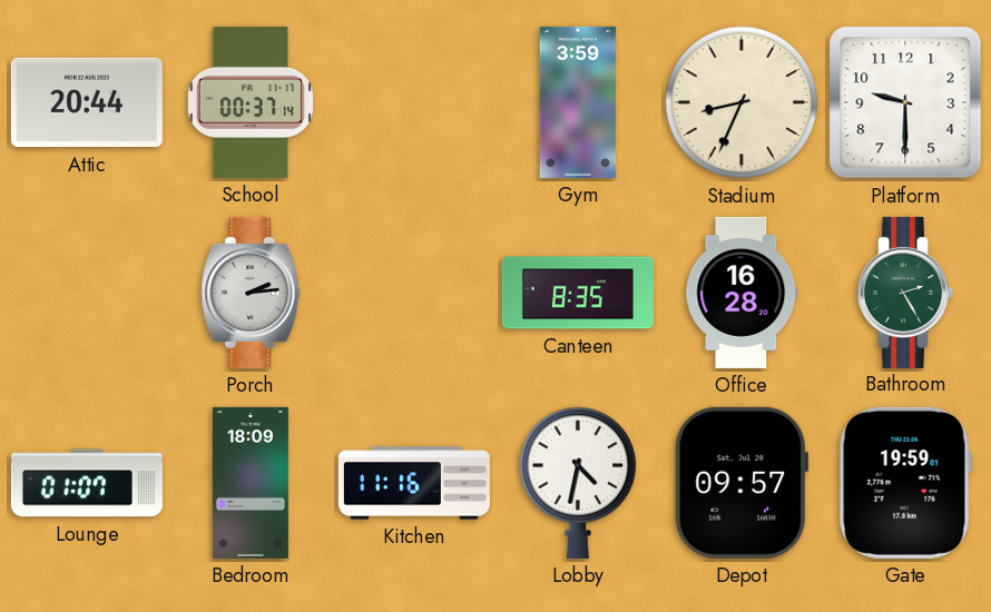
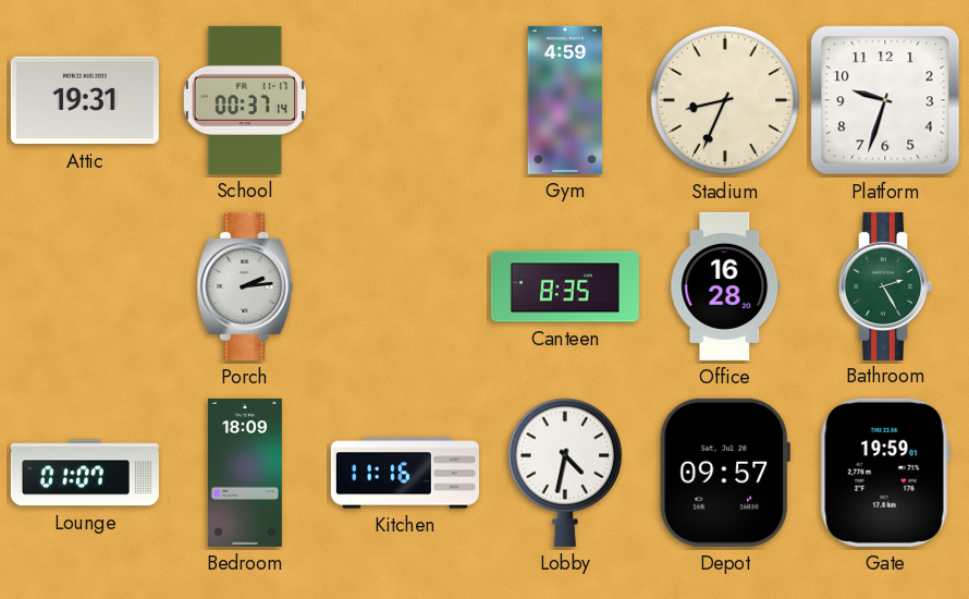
Attic: 20:44 -> 19:31
Gym: 3:59 -> 4:59
Platform: 9:30 -> 9:33
